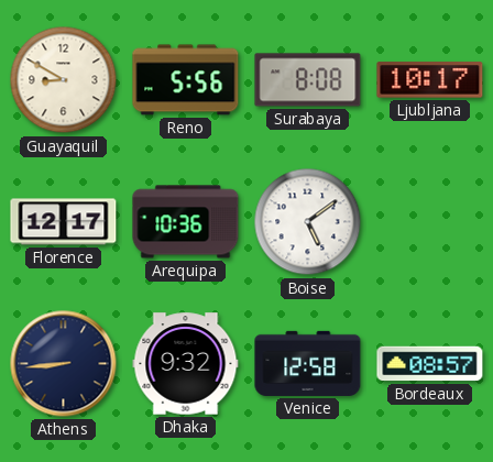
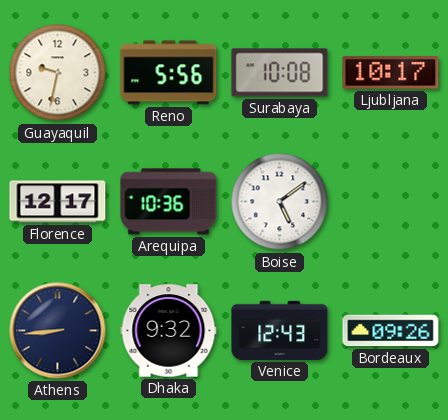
Guayaquil: 8:50 -> 9:32
Surabaya: 8:08 -> 10:08
Venice: 12:58 -> 12:43
Bordeaux: 08:57 -> 09:26
